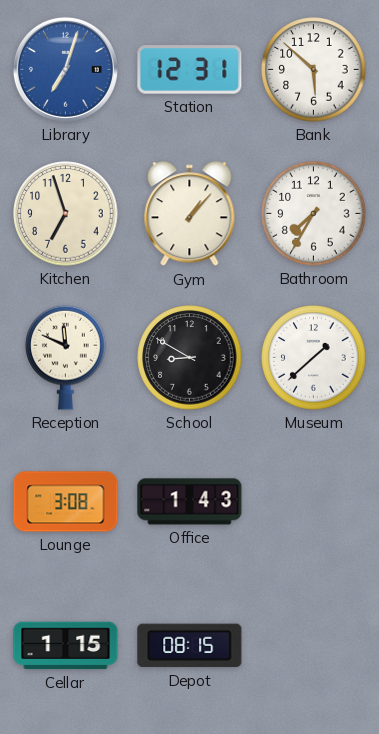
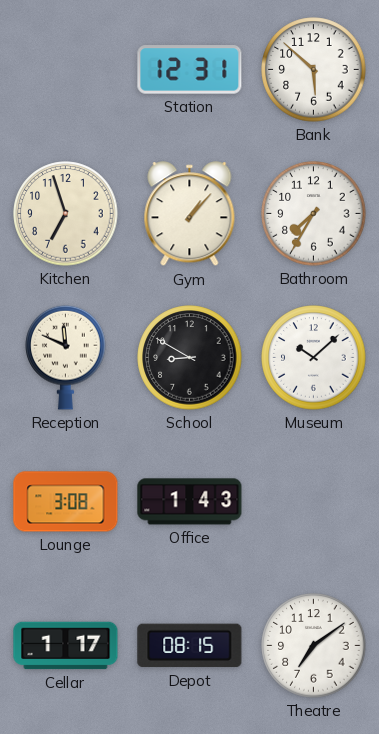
Library: 7:03 -> none
Museum: 1:38 -> 10:08
Cellar: 1:15 -> 1:17
Theatre: none -> 7:09
